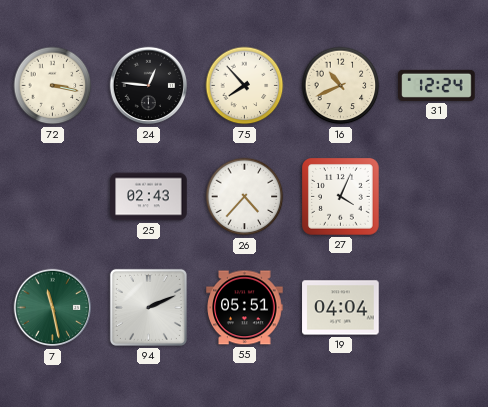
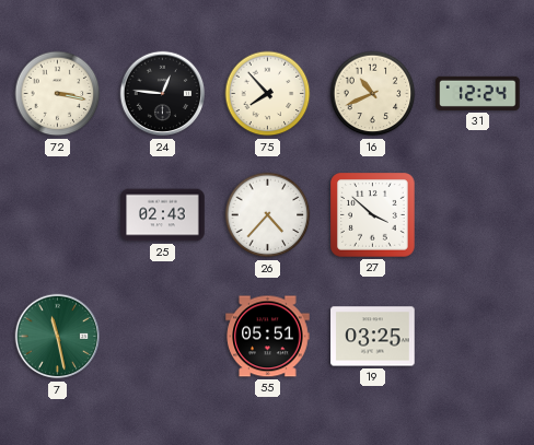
27: 4:04 -> 3:52
94: 2:11 -> none
19: 04:04 -> 03:25
